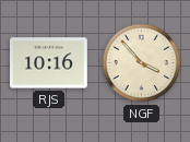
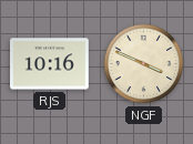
NGF: 3:53 -> 3:49
